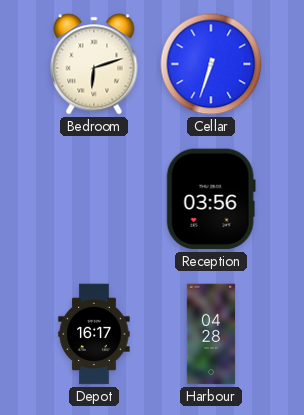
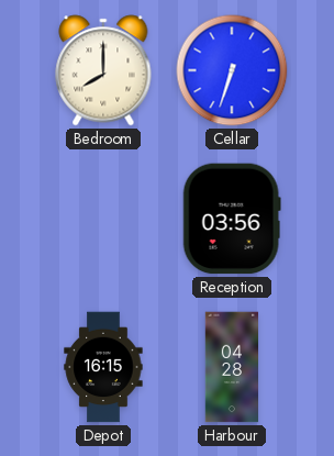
Bedroom: 6:12 -> 8:00
Depot: 16:17 -> 16:15
